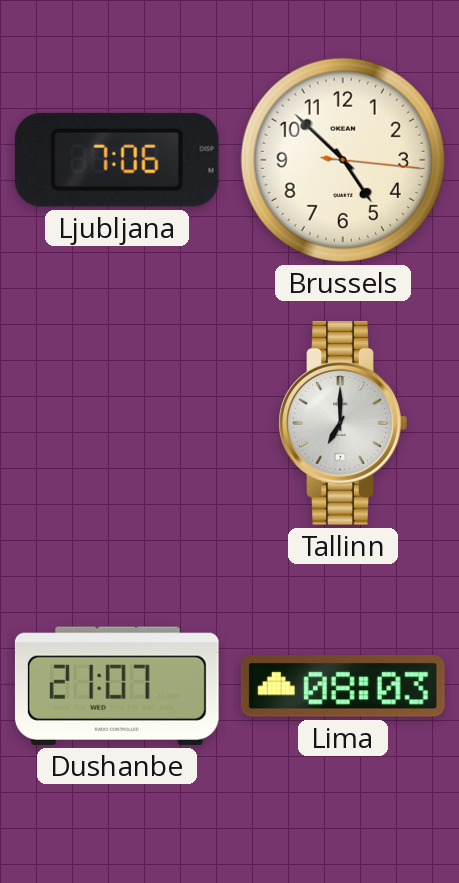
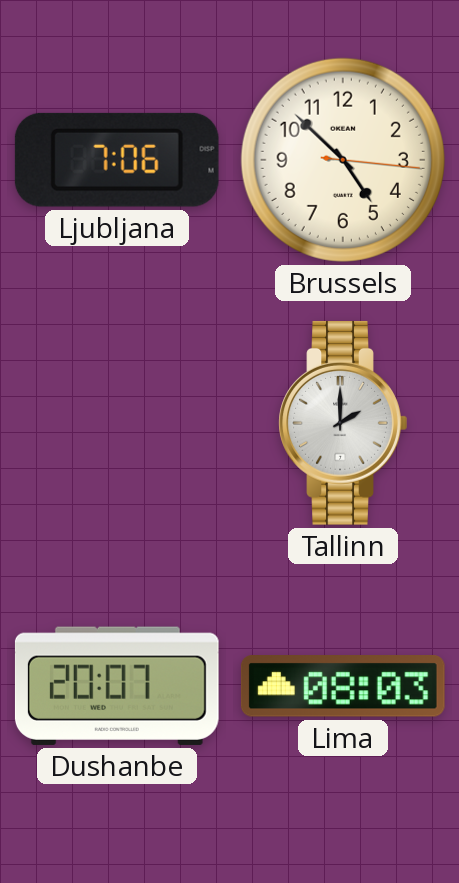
Tallinn: 7:00 -> 2:00
Dushanbe: 21:07 -> 20:07
